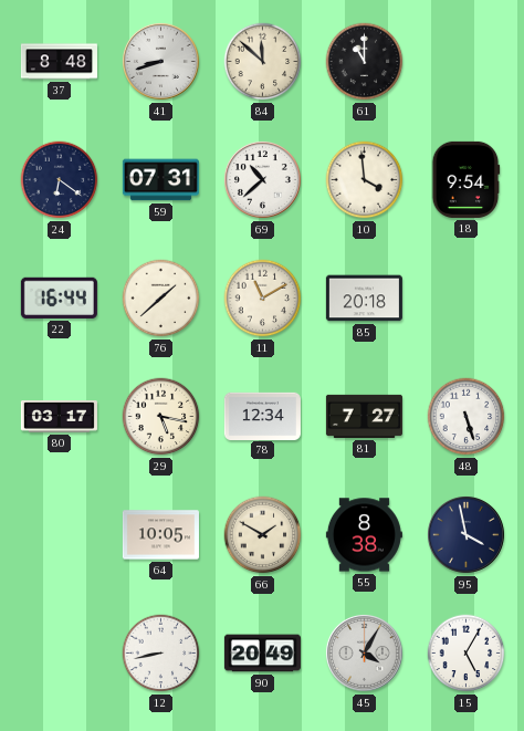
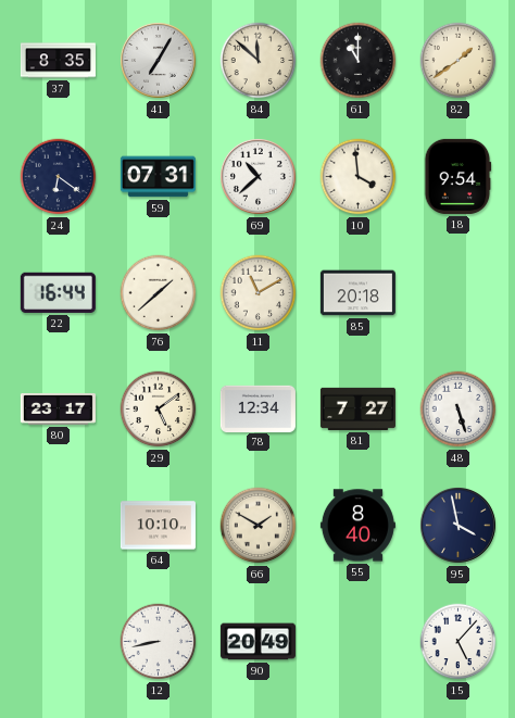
37: 8:48 -> 8:35
41: 8:42 -> 7:05
82: none -> 1:39
80: 03:17 -> 23:17
29: 5:17 -> 5:09
64: 10:05 -> 10:10
55: 8:38 -> 8:40
45: 4:05 -> none
15: 5:05 -> 5:07
